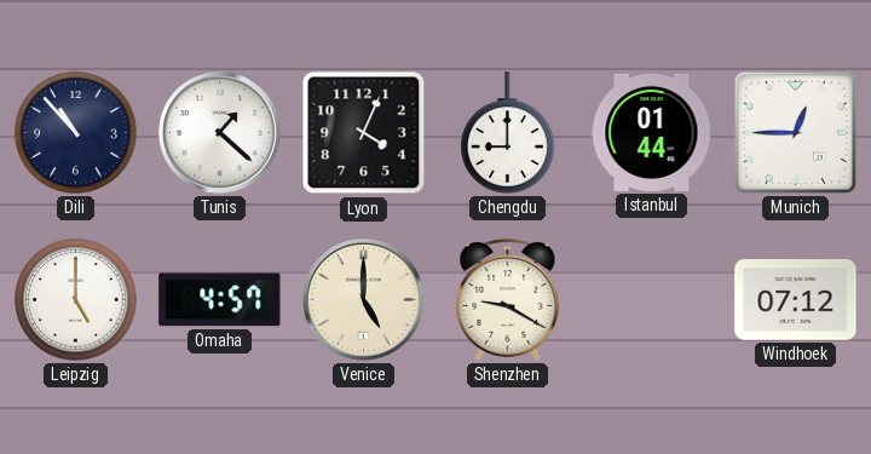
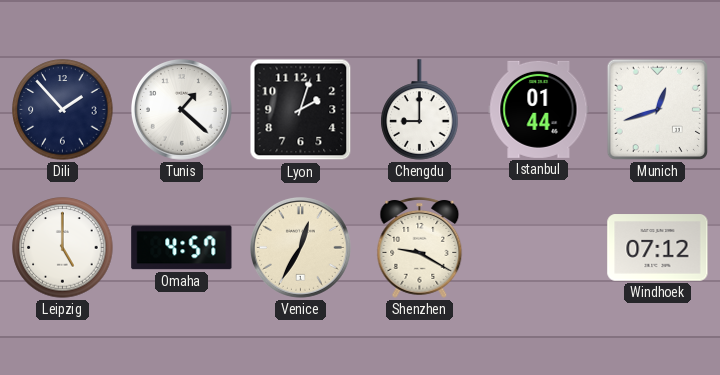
Dili: 10:53 -> 1:53
Lyon: 4:04 -> 2:03
Munich: 12:45 -> 12:42
Venice: 5:00 -> 12:35
